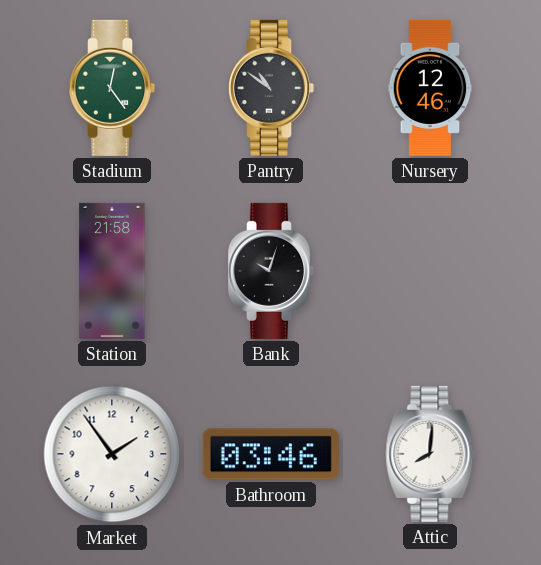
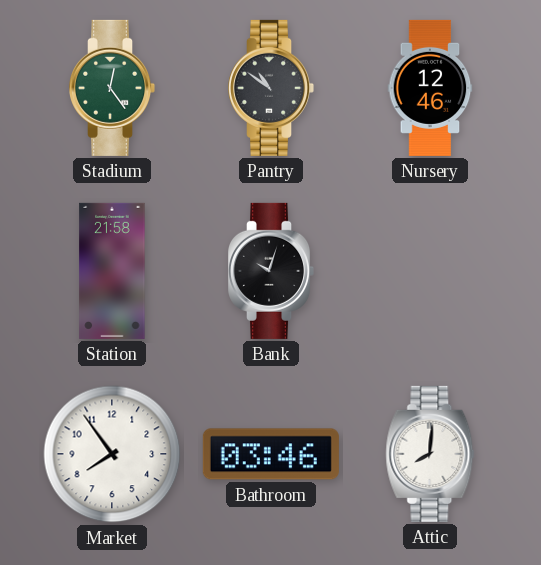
Market: 1:54 -> 7:54
